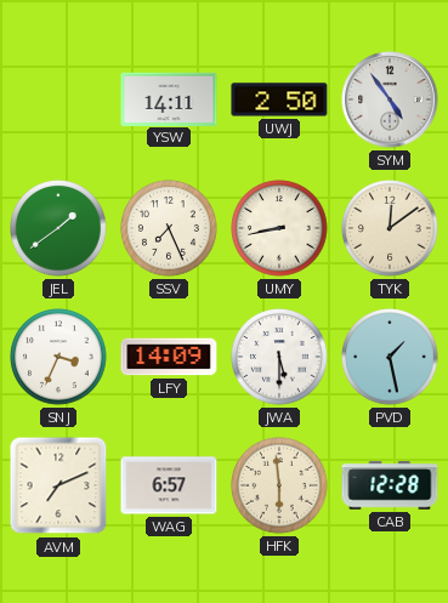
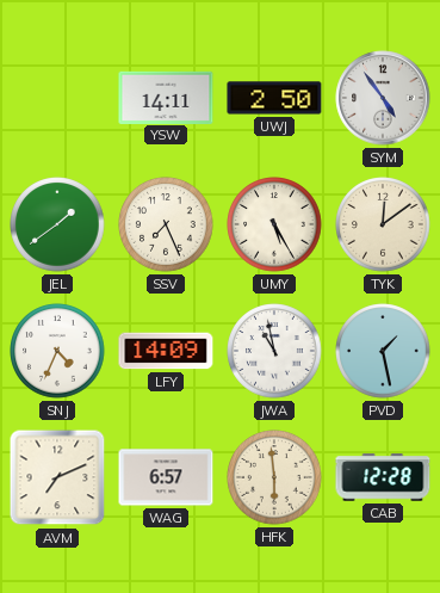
UMY: 8:43 -> 5:25
SNJ: 3:34 -> 4:34
JWA: 5:30 -> 10:58
